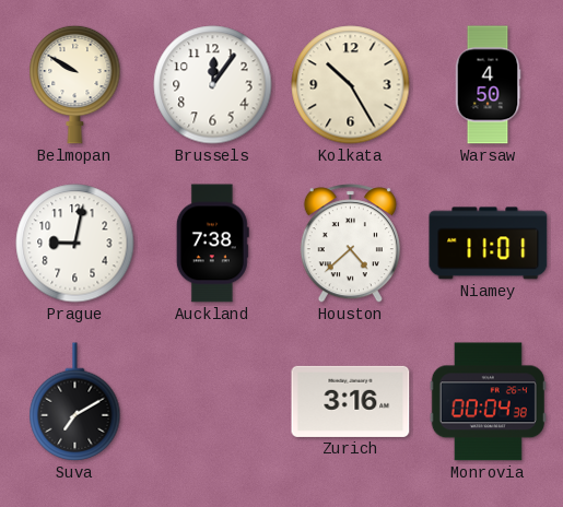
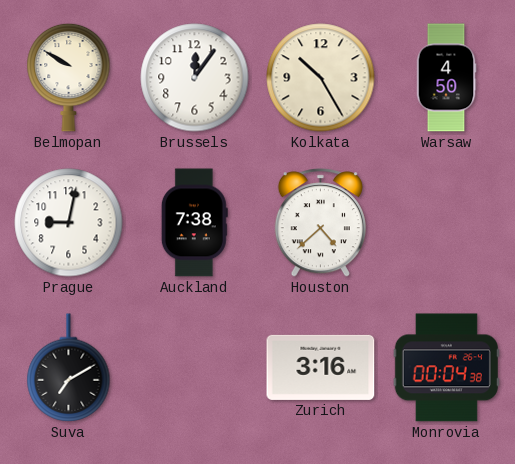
Niamey: 11:01 -> none
